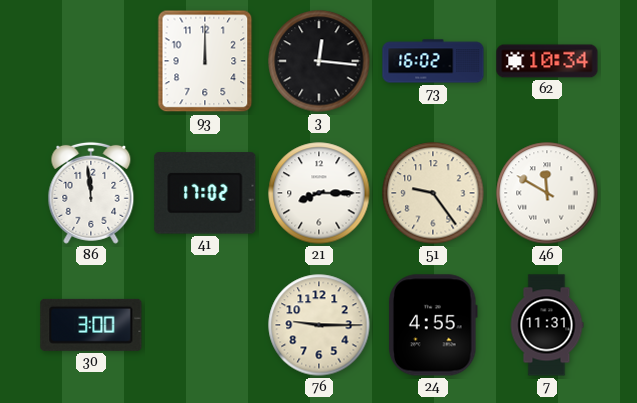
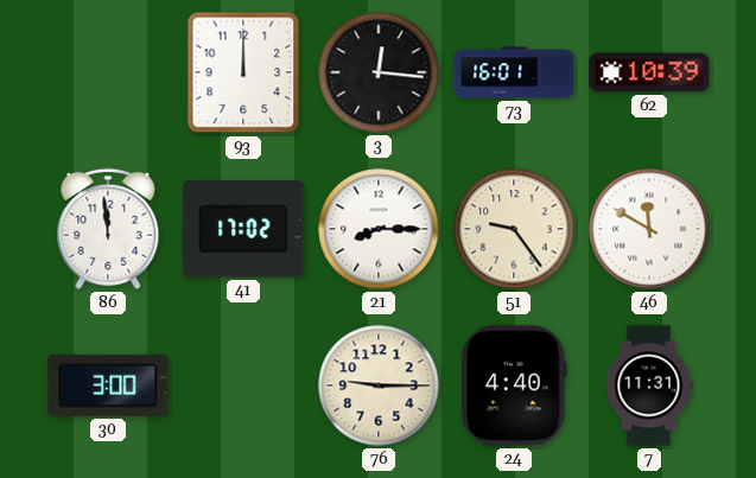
73: 16:02 -> 16:01
62: 10:34 -> 10:39
24: 4:55 -> 4:40
